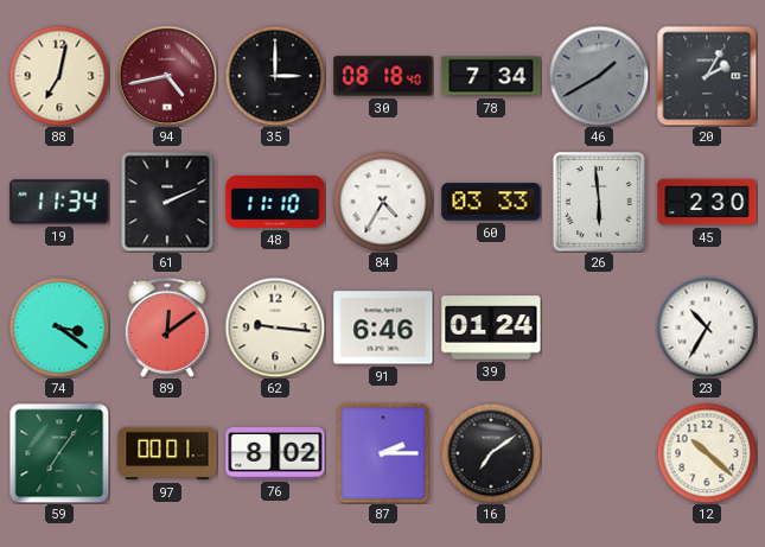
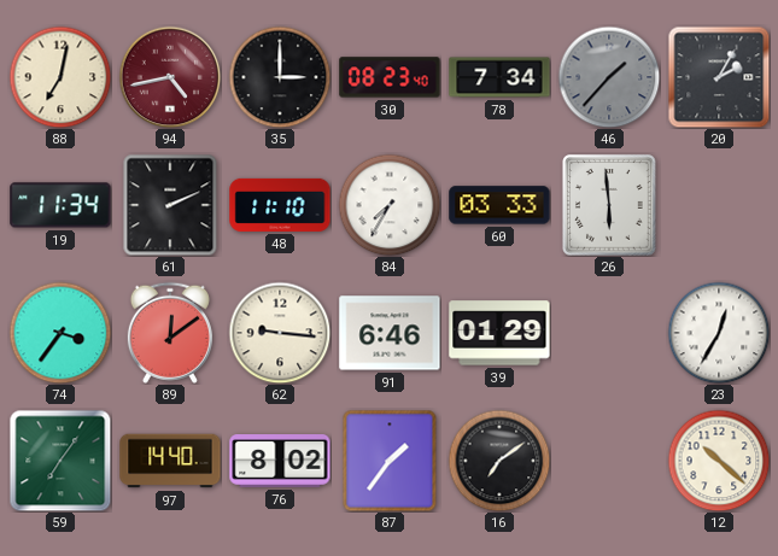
30: 08:18 -> 08:23
46: 1:40 -> 1:37
84: 4:35 -> 7:35
45: 2:30 -> none
74: 3:21 -> 3:36
39: 01:24 -> 01:29
23: 10:35 -> 12:35
97: 00:01 -> 14:40
87: 2:15 -> 1:36
